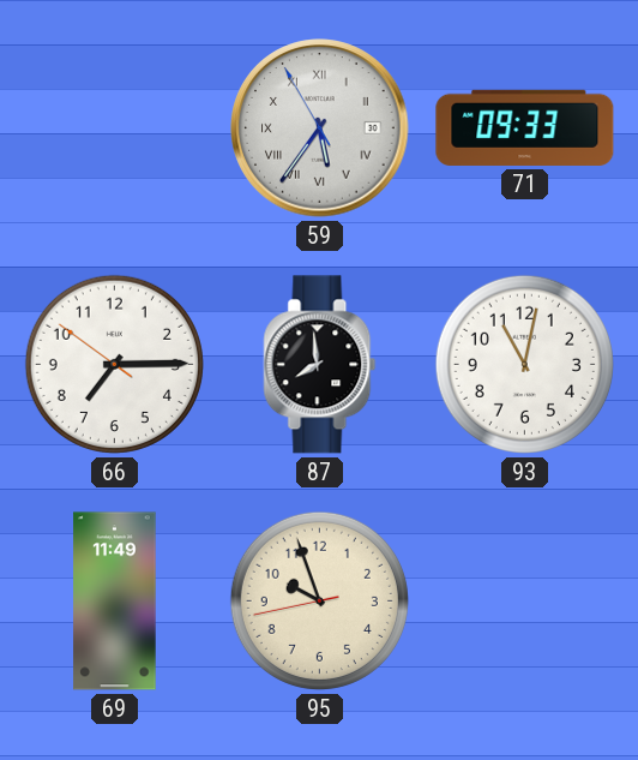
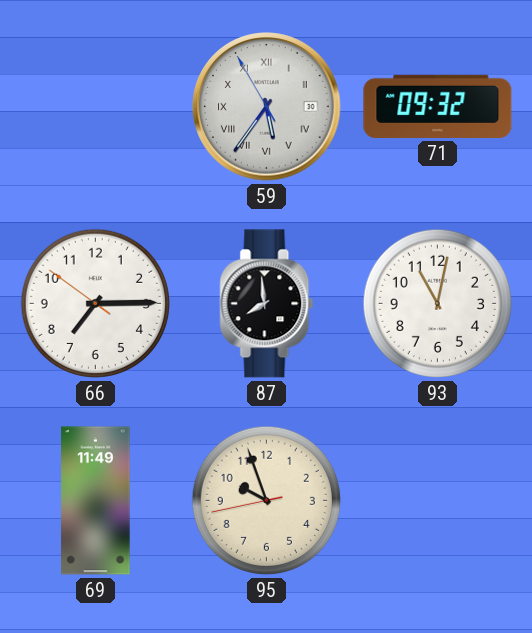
71: 09:33 -> 09:32
